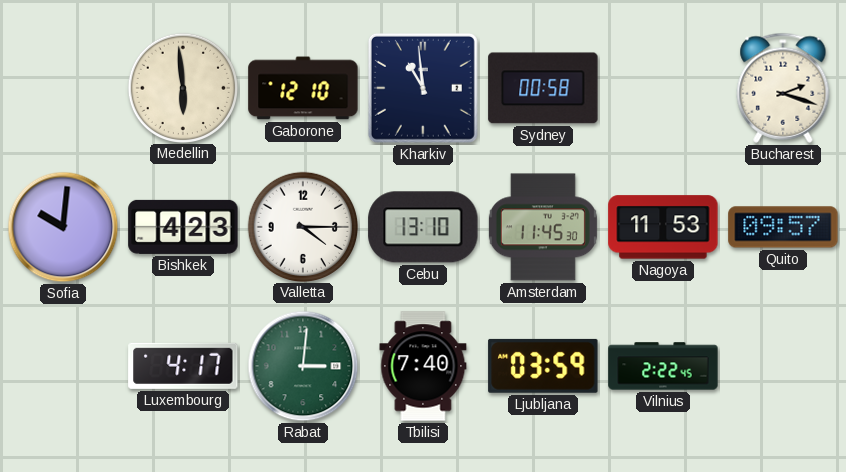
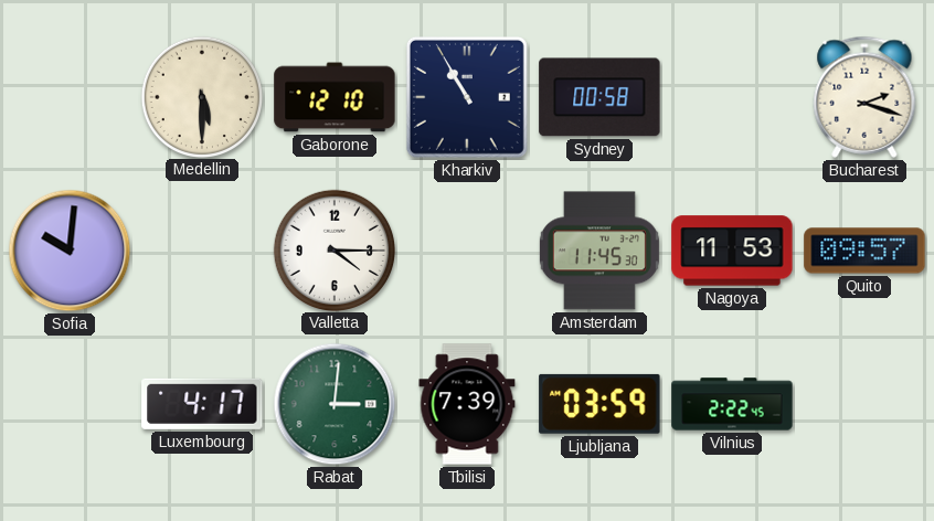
Medellin: 5:59 -> 5:30
Kharkiv: 10:59 -> 10:55
Bishkek: 4:23 -> none
Cebu: 13:10 -> none
Tbilisi: 7:40 -> 7:39
